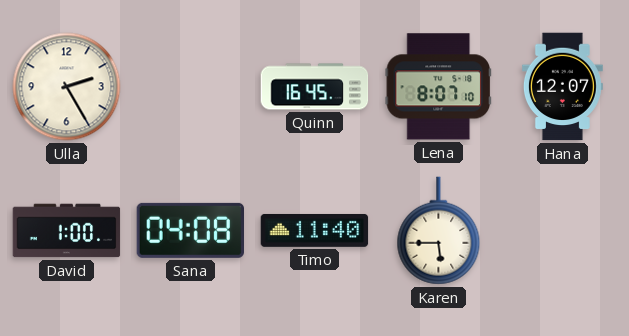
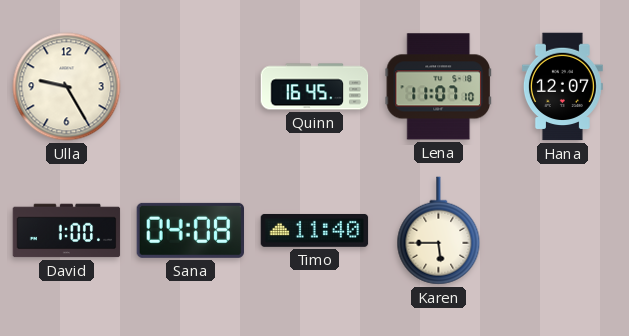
Ulla: 2:25 -> 9:25
Lena: 8:07 -> 11:07
